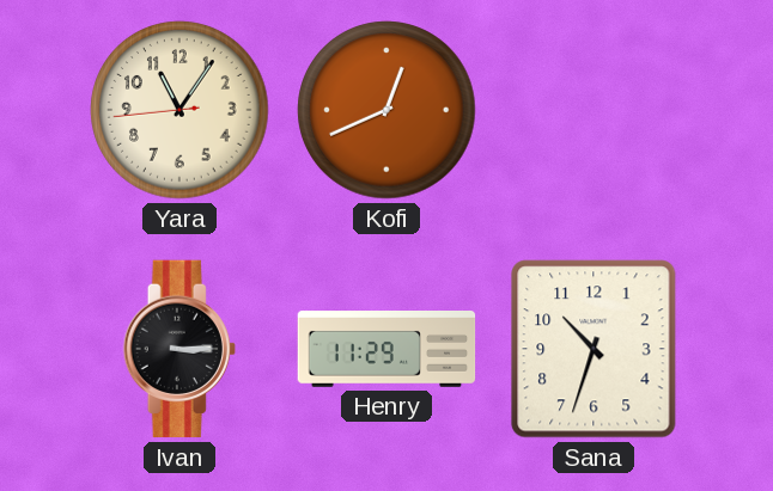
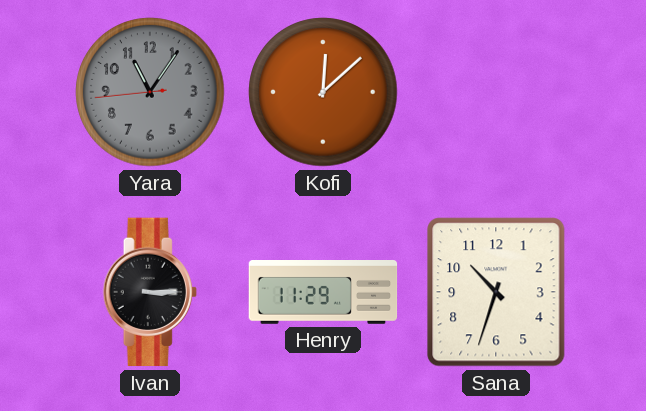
Yara dial: cream -> grey
Kofi: 12:41 -> 12:08
